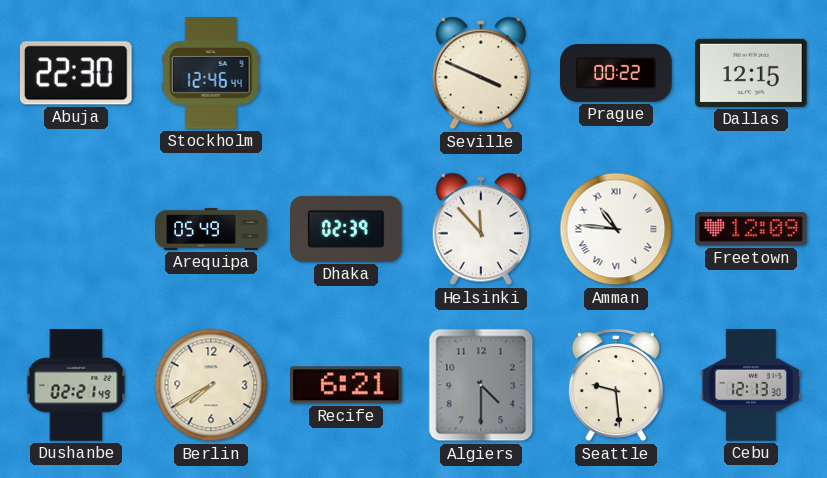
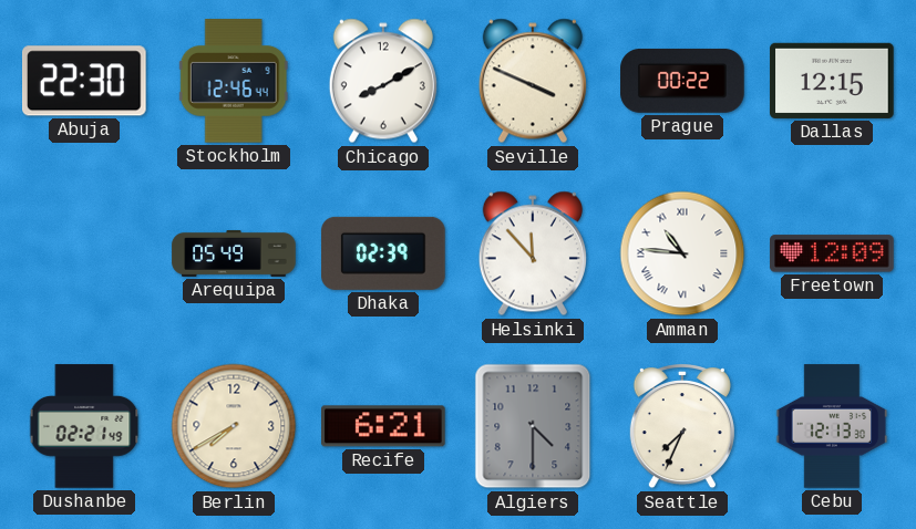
Chicago: none -> 8:10
Seattle: 9:29 -> 7:34
